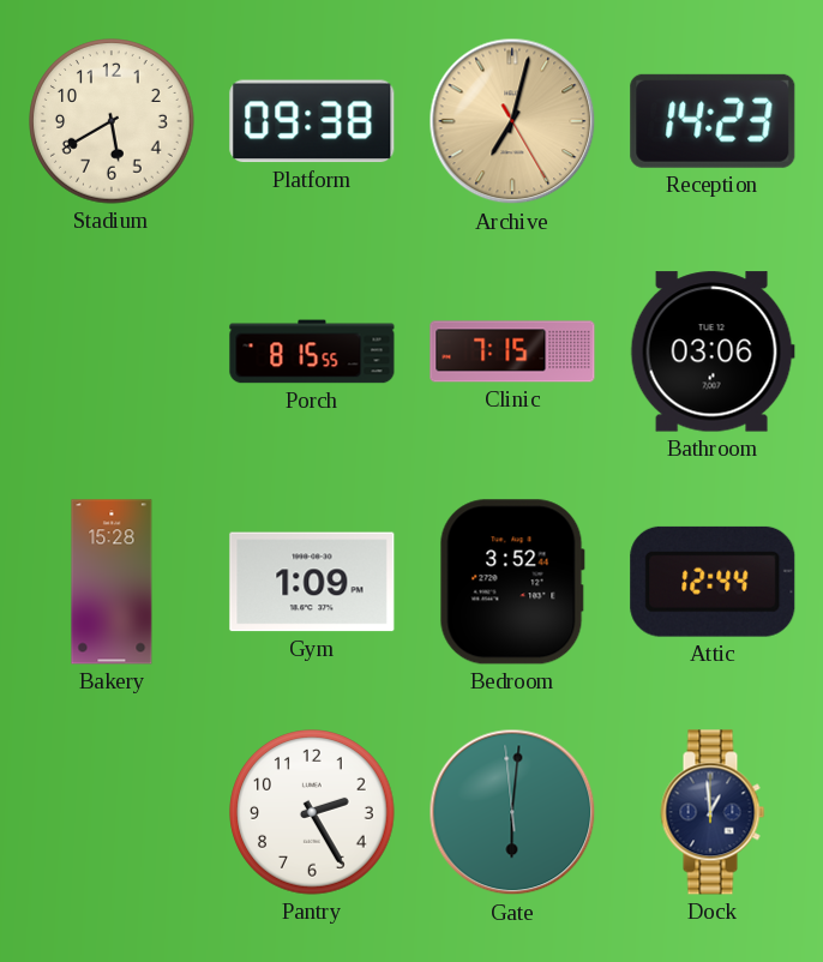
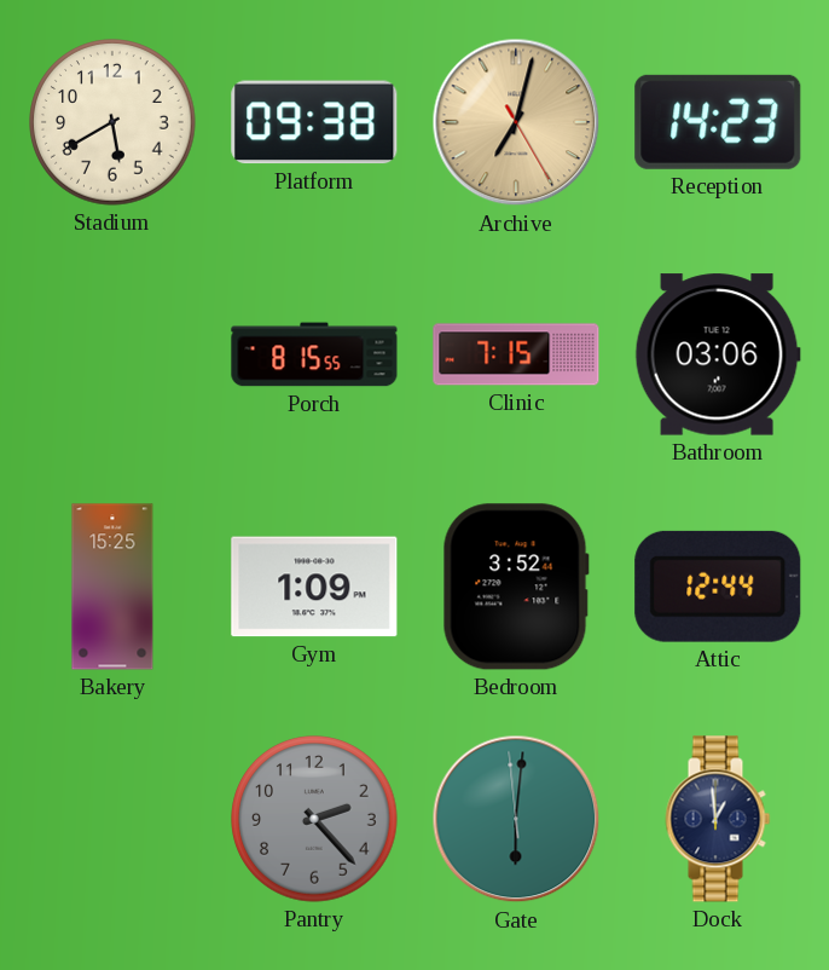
Bakery: 15:28 -> 15:25
Pantry: 2:25 -> 2:23
Pantry dial: white -> grey
